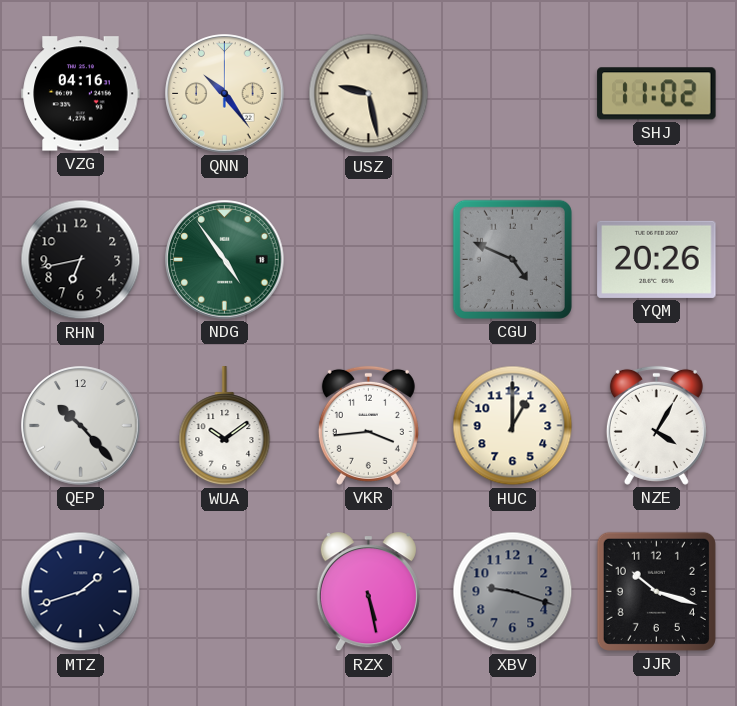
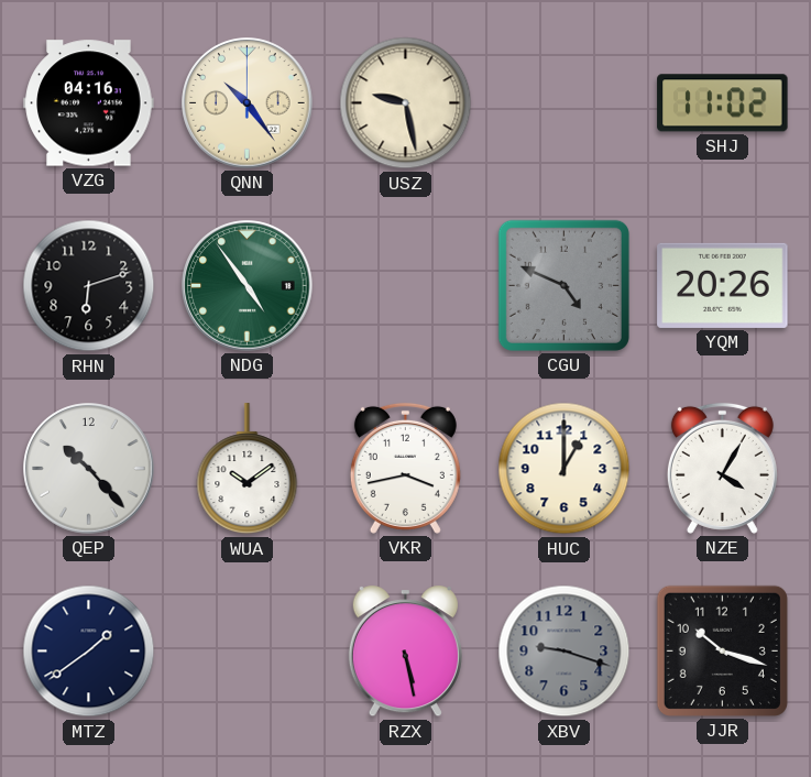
RHN: 6:43 -> 6:12
VKR: 3:44 -> 3:43
MTZ: 1:42 -> 1:39
